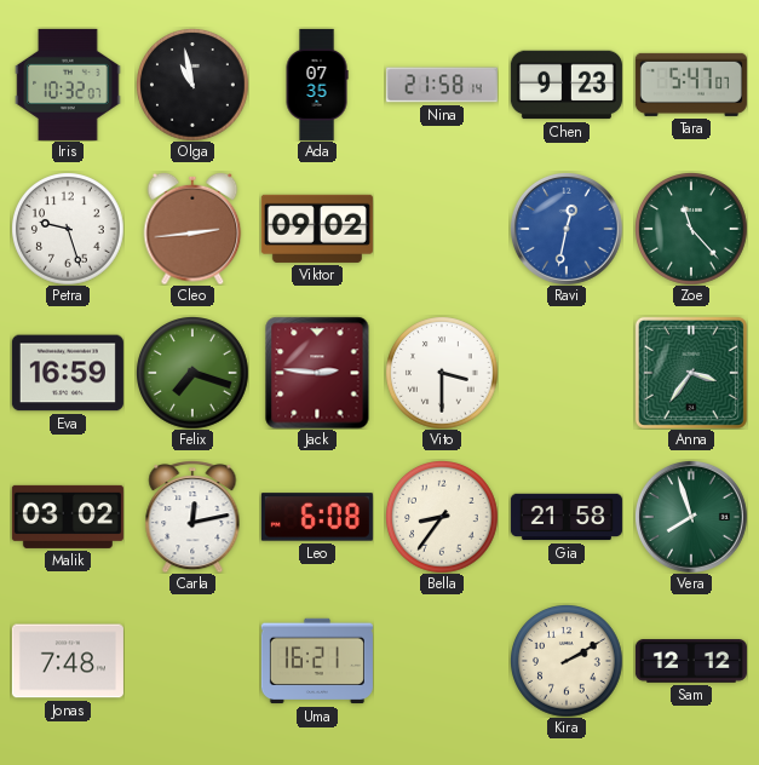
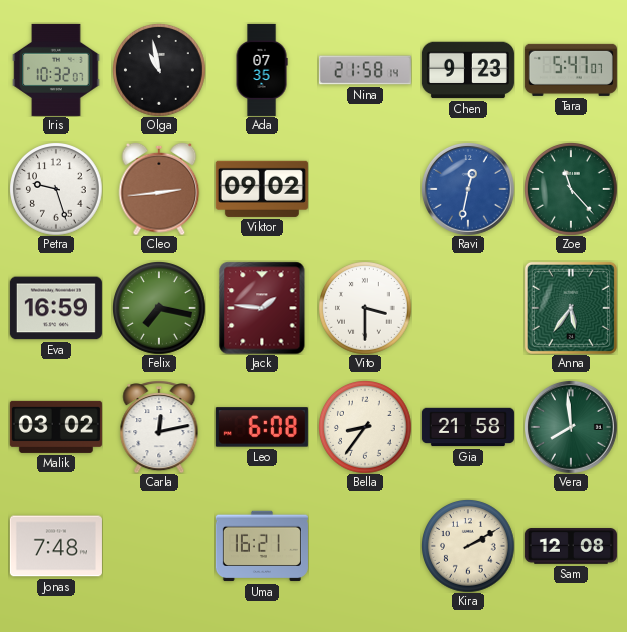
Felix: 7:18 -> 7:17
Jack: 2:46 -> 1:46
Anna: 3:36 -> 5:36
Vera: 7:57 -> 7:59
Sam: 12:12 -> 12:08
